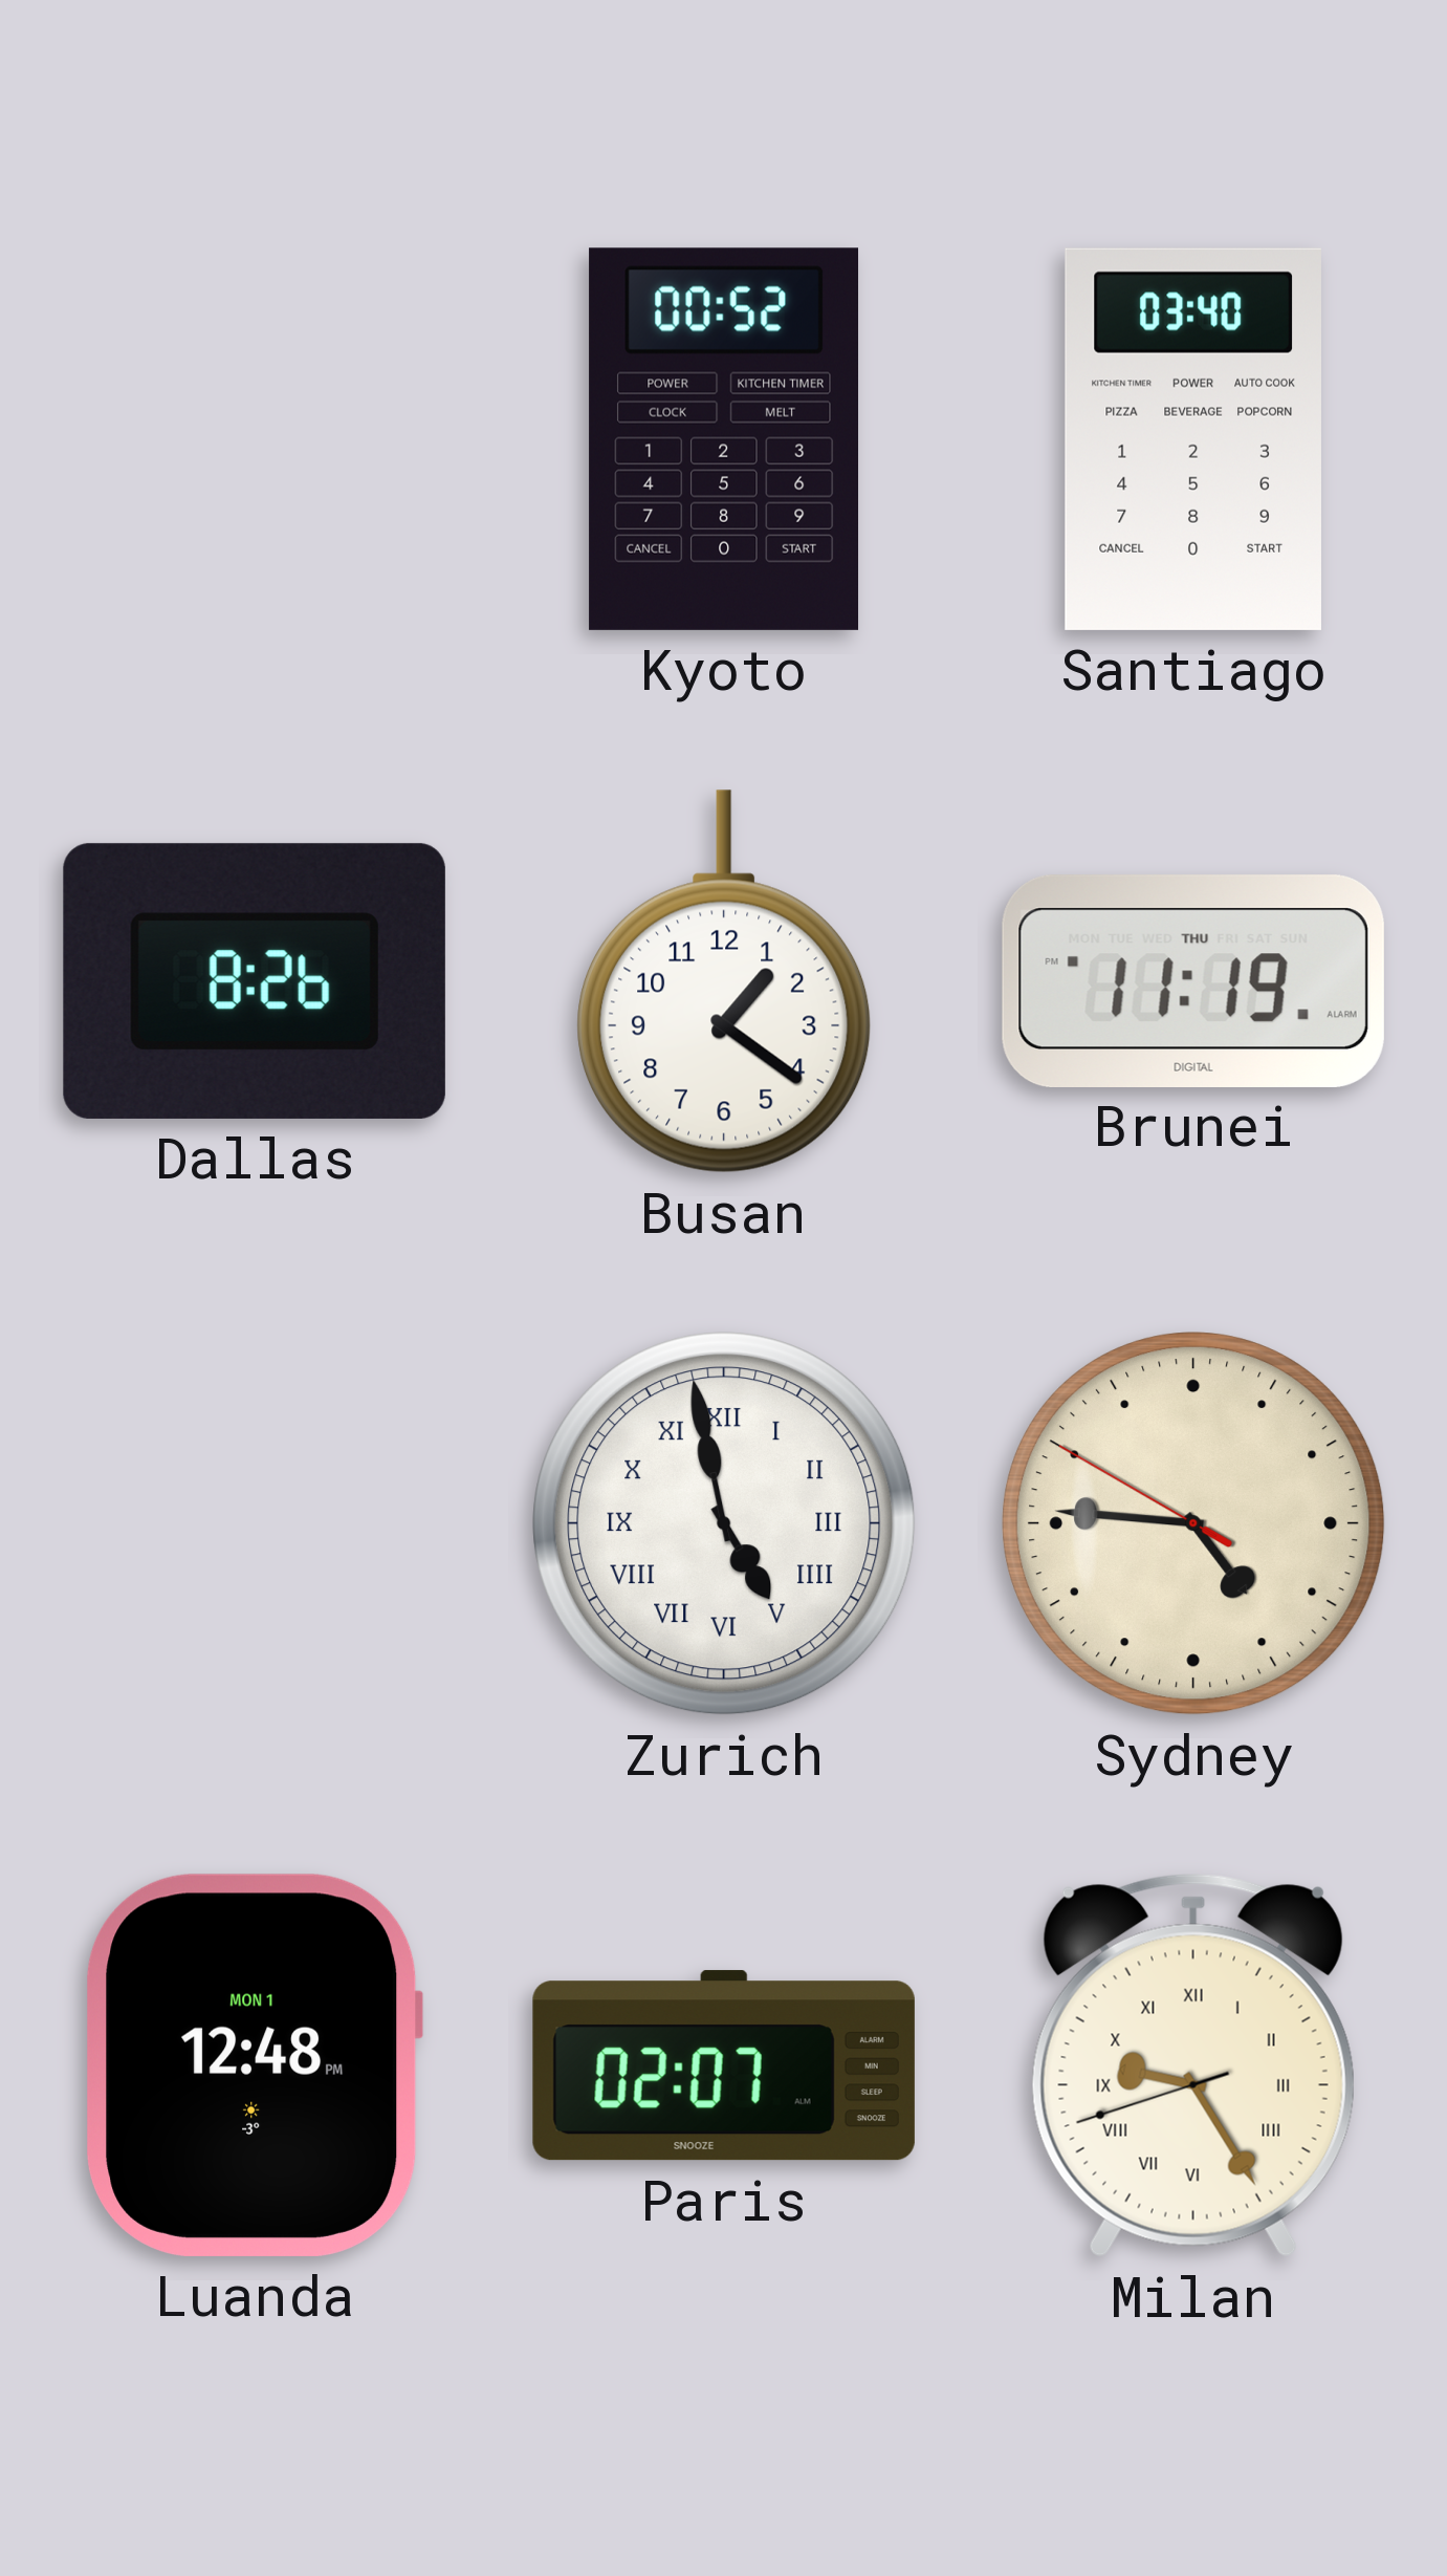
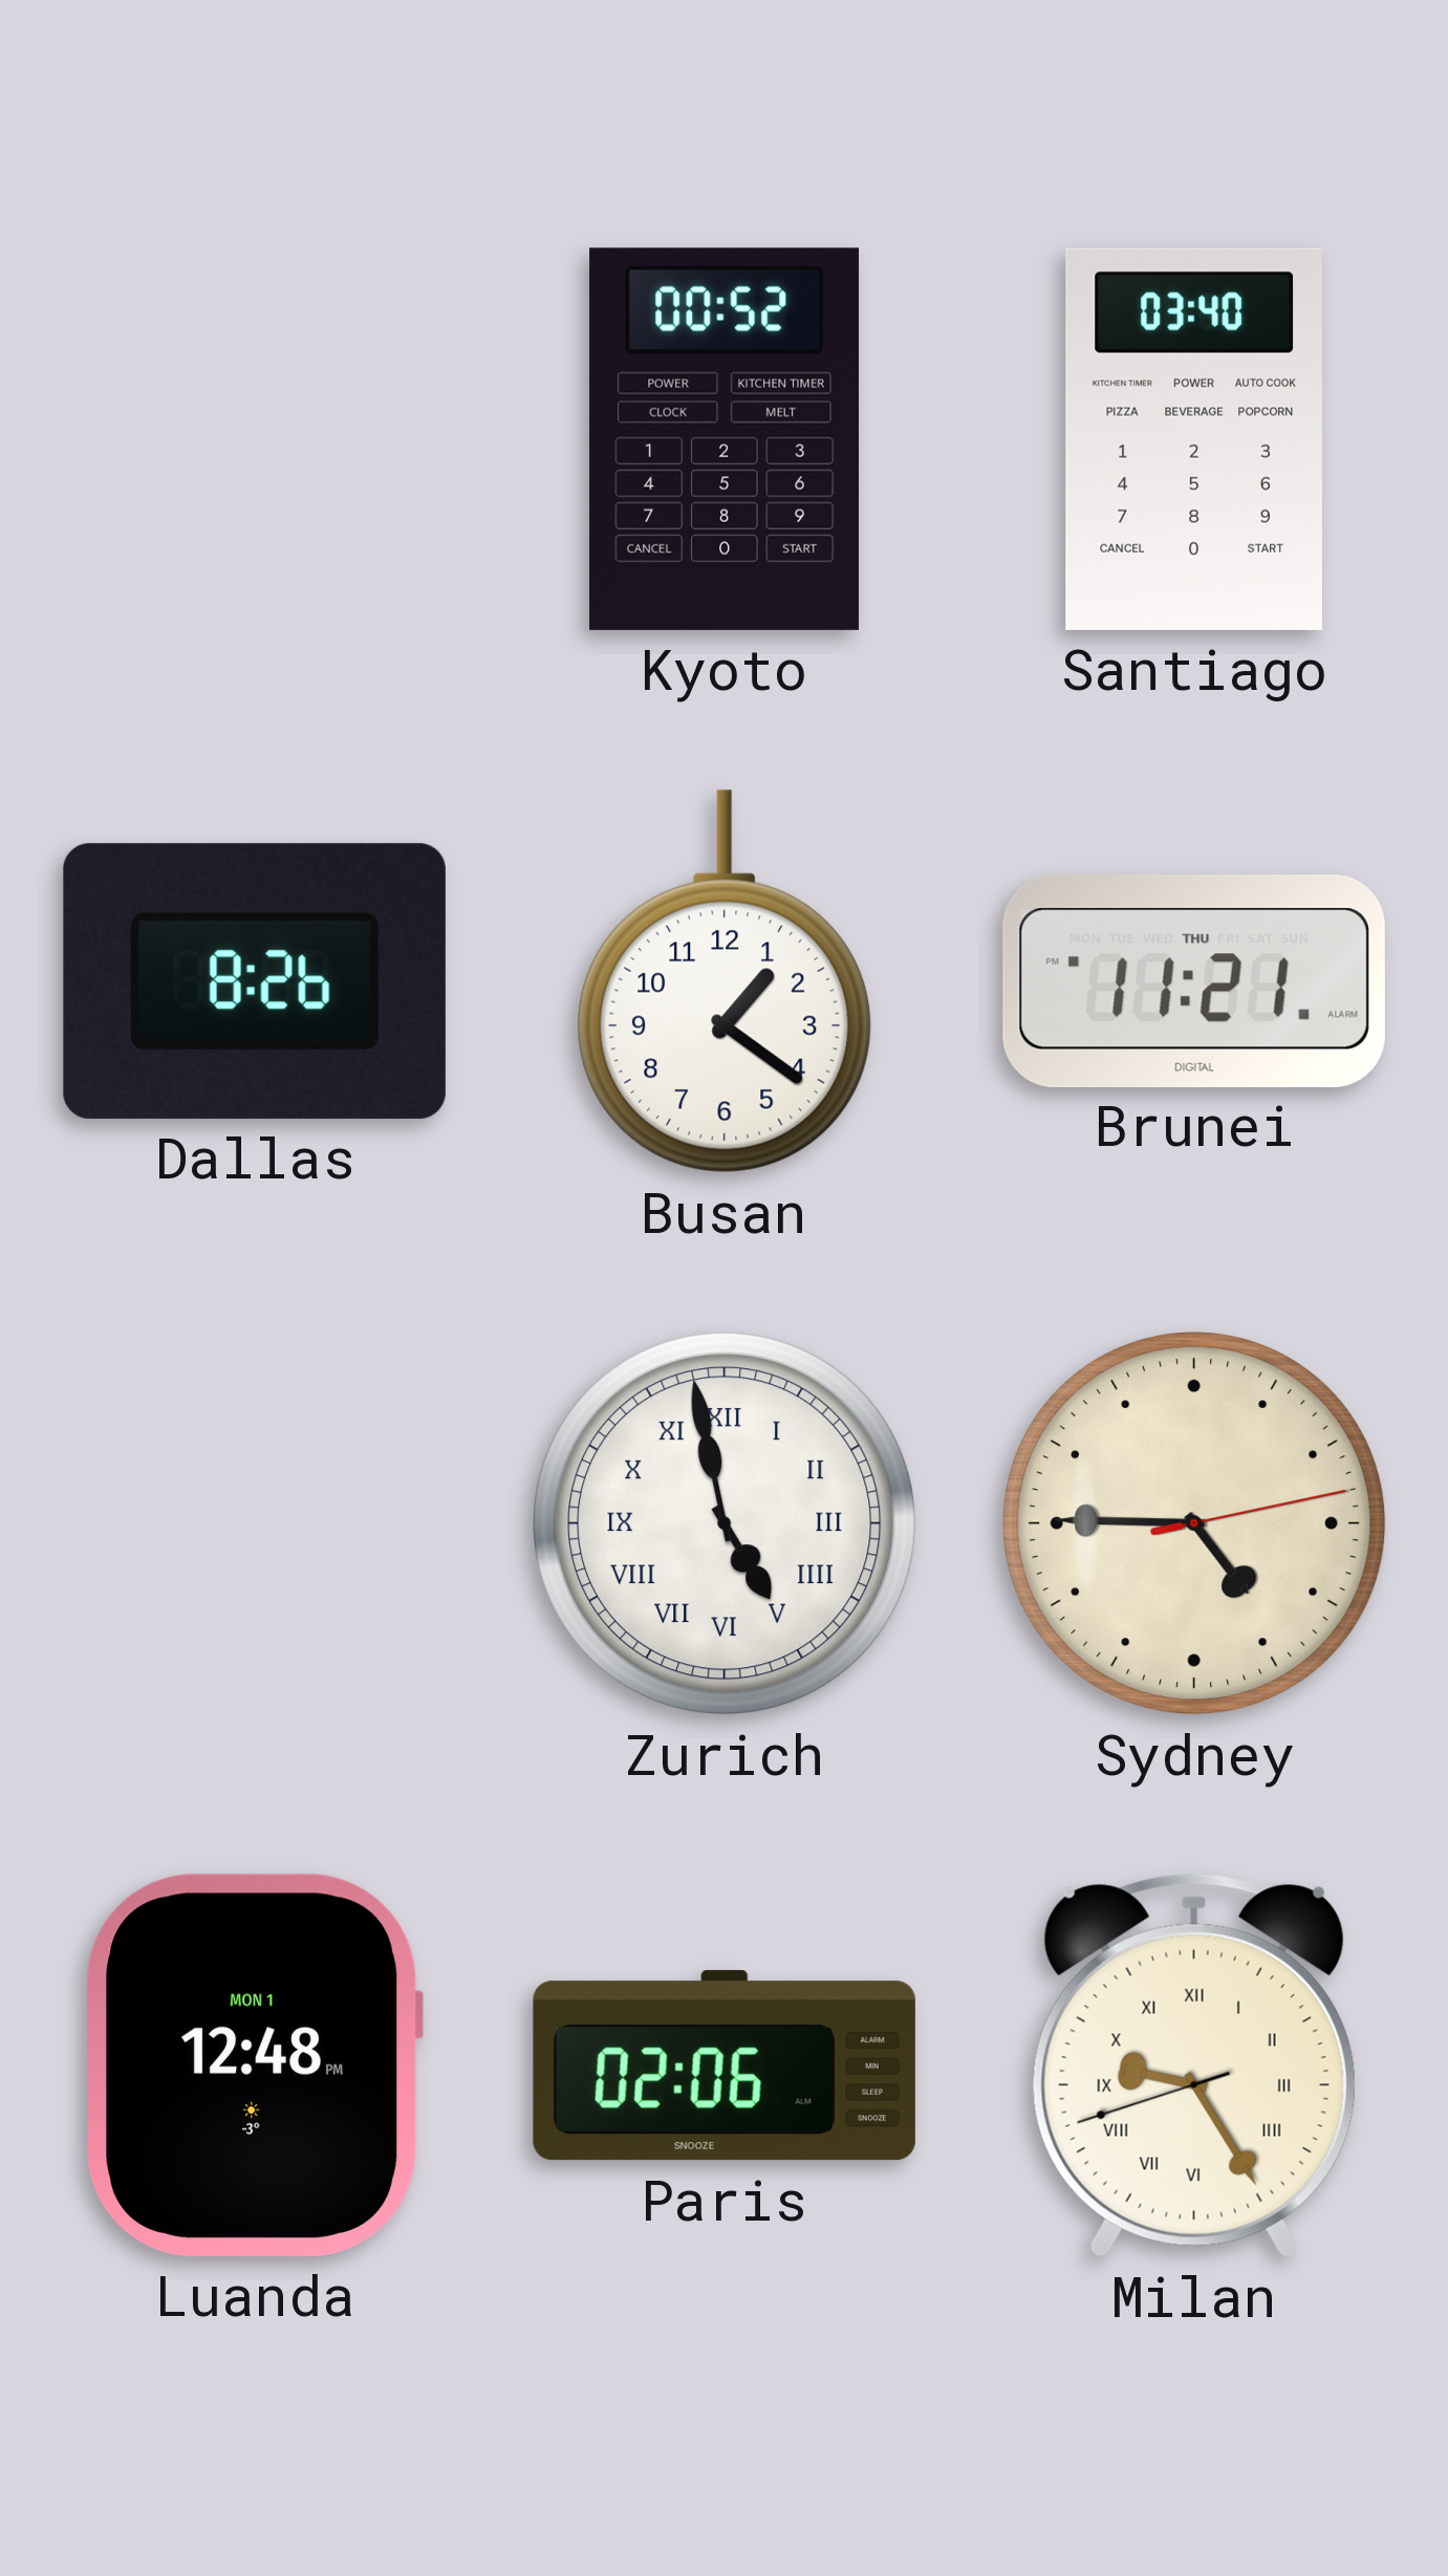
Brunei: 11:19 -> 11:21
Sydney: 4:45:50 -> 4:45:13
Paris: 02:07 -> 02:06
